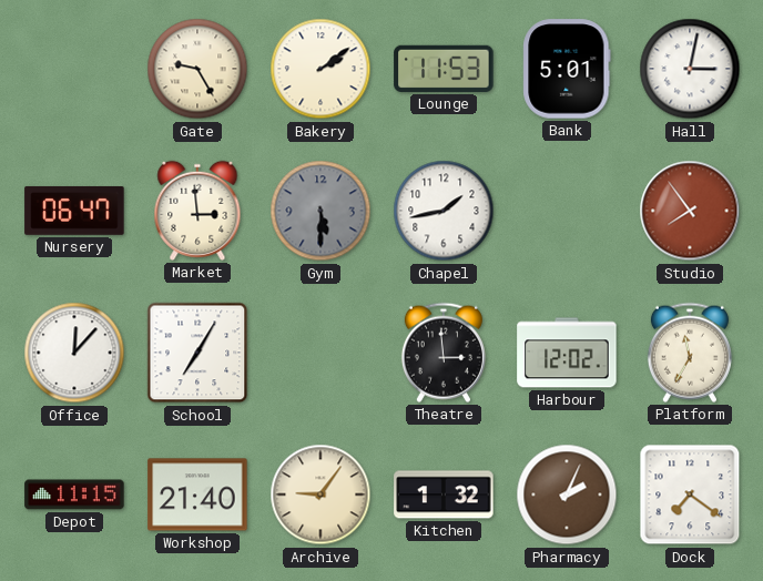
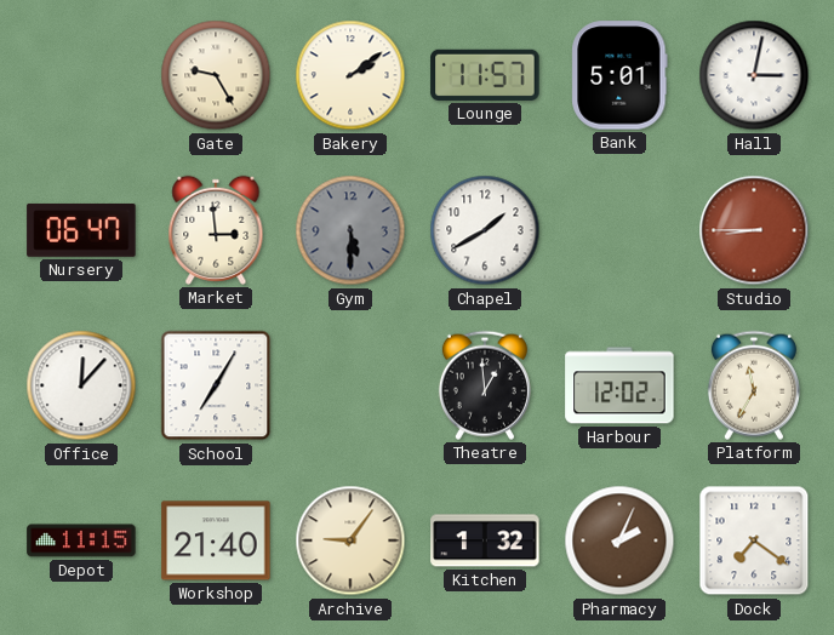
Lounge: 11:53 -> 11:57
Chapel: 1:43 -> 1:40
Studio: 7:54 -> 8:45
Theatre: 2:59 -> 12:59
